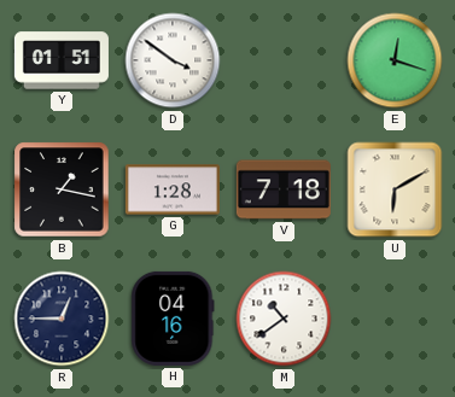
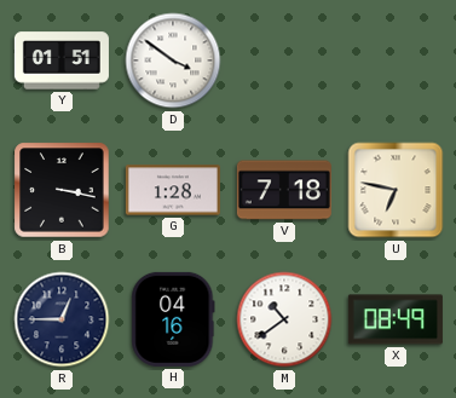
E: 12:18 -> none
B: 1:17 -> 3:17
U: 6:10 -> 6:47
X: none -> 08:49
